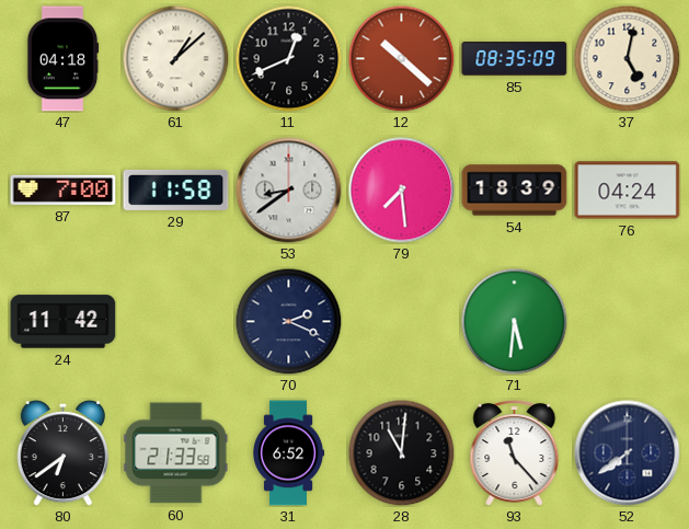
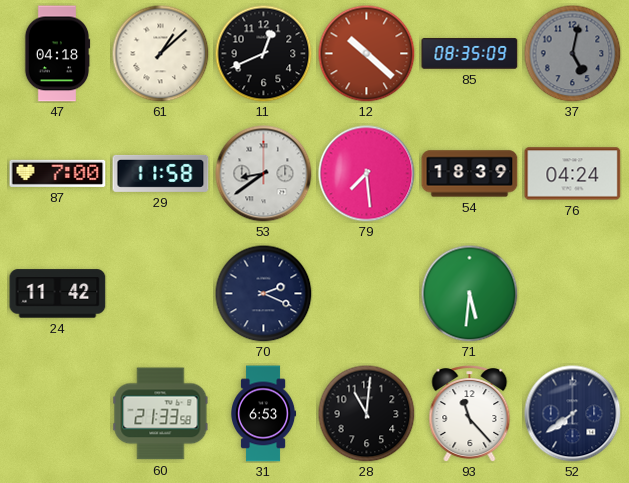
37 dial: cream -> grey
80: 6:39 -> none
31: 6:52 -> 6:53
